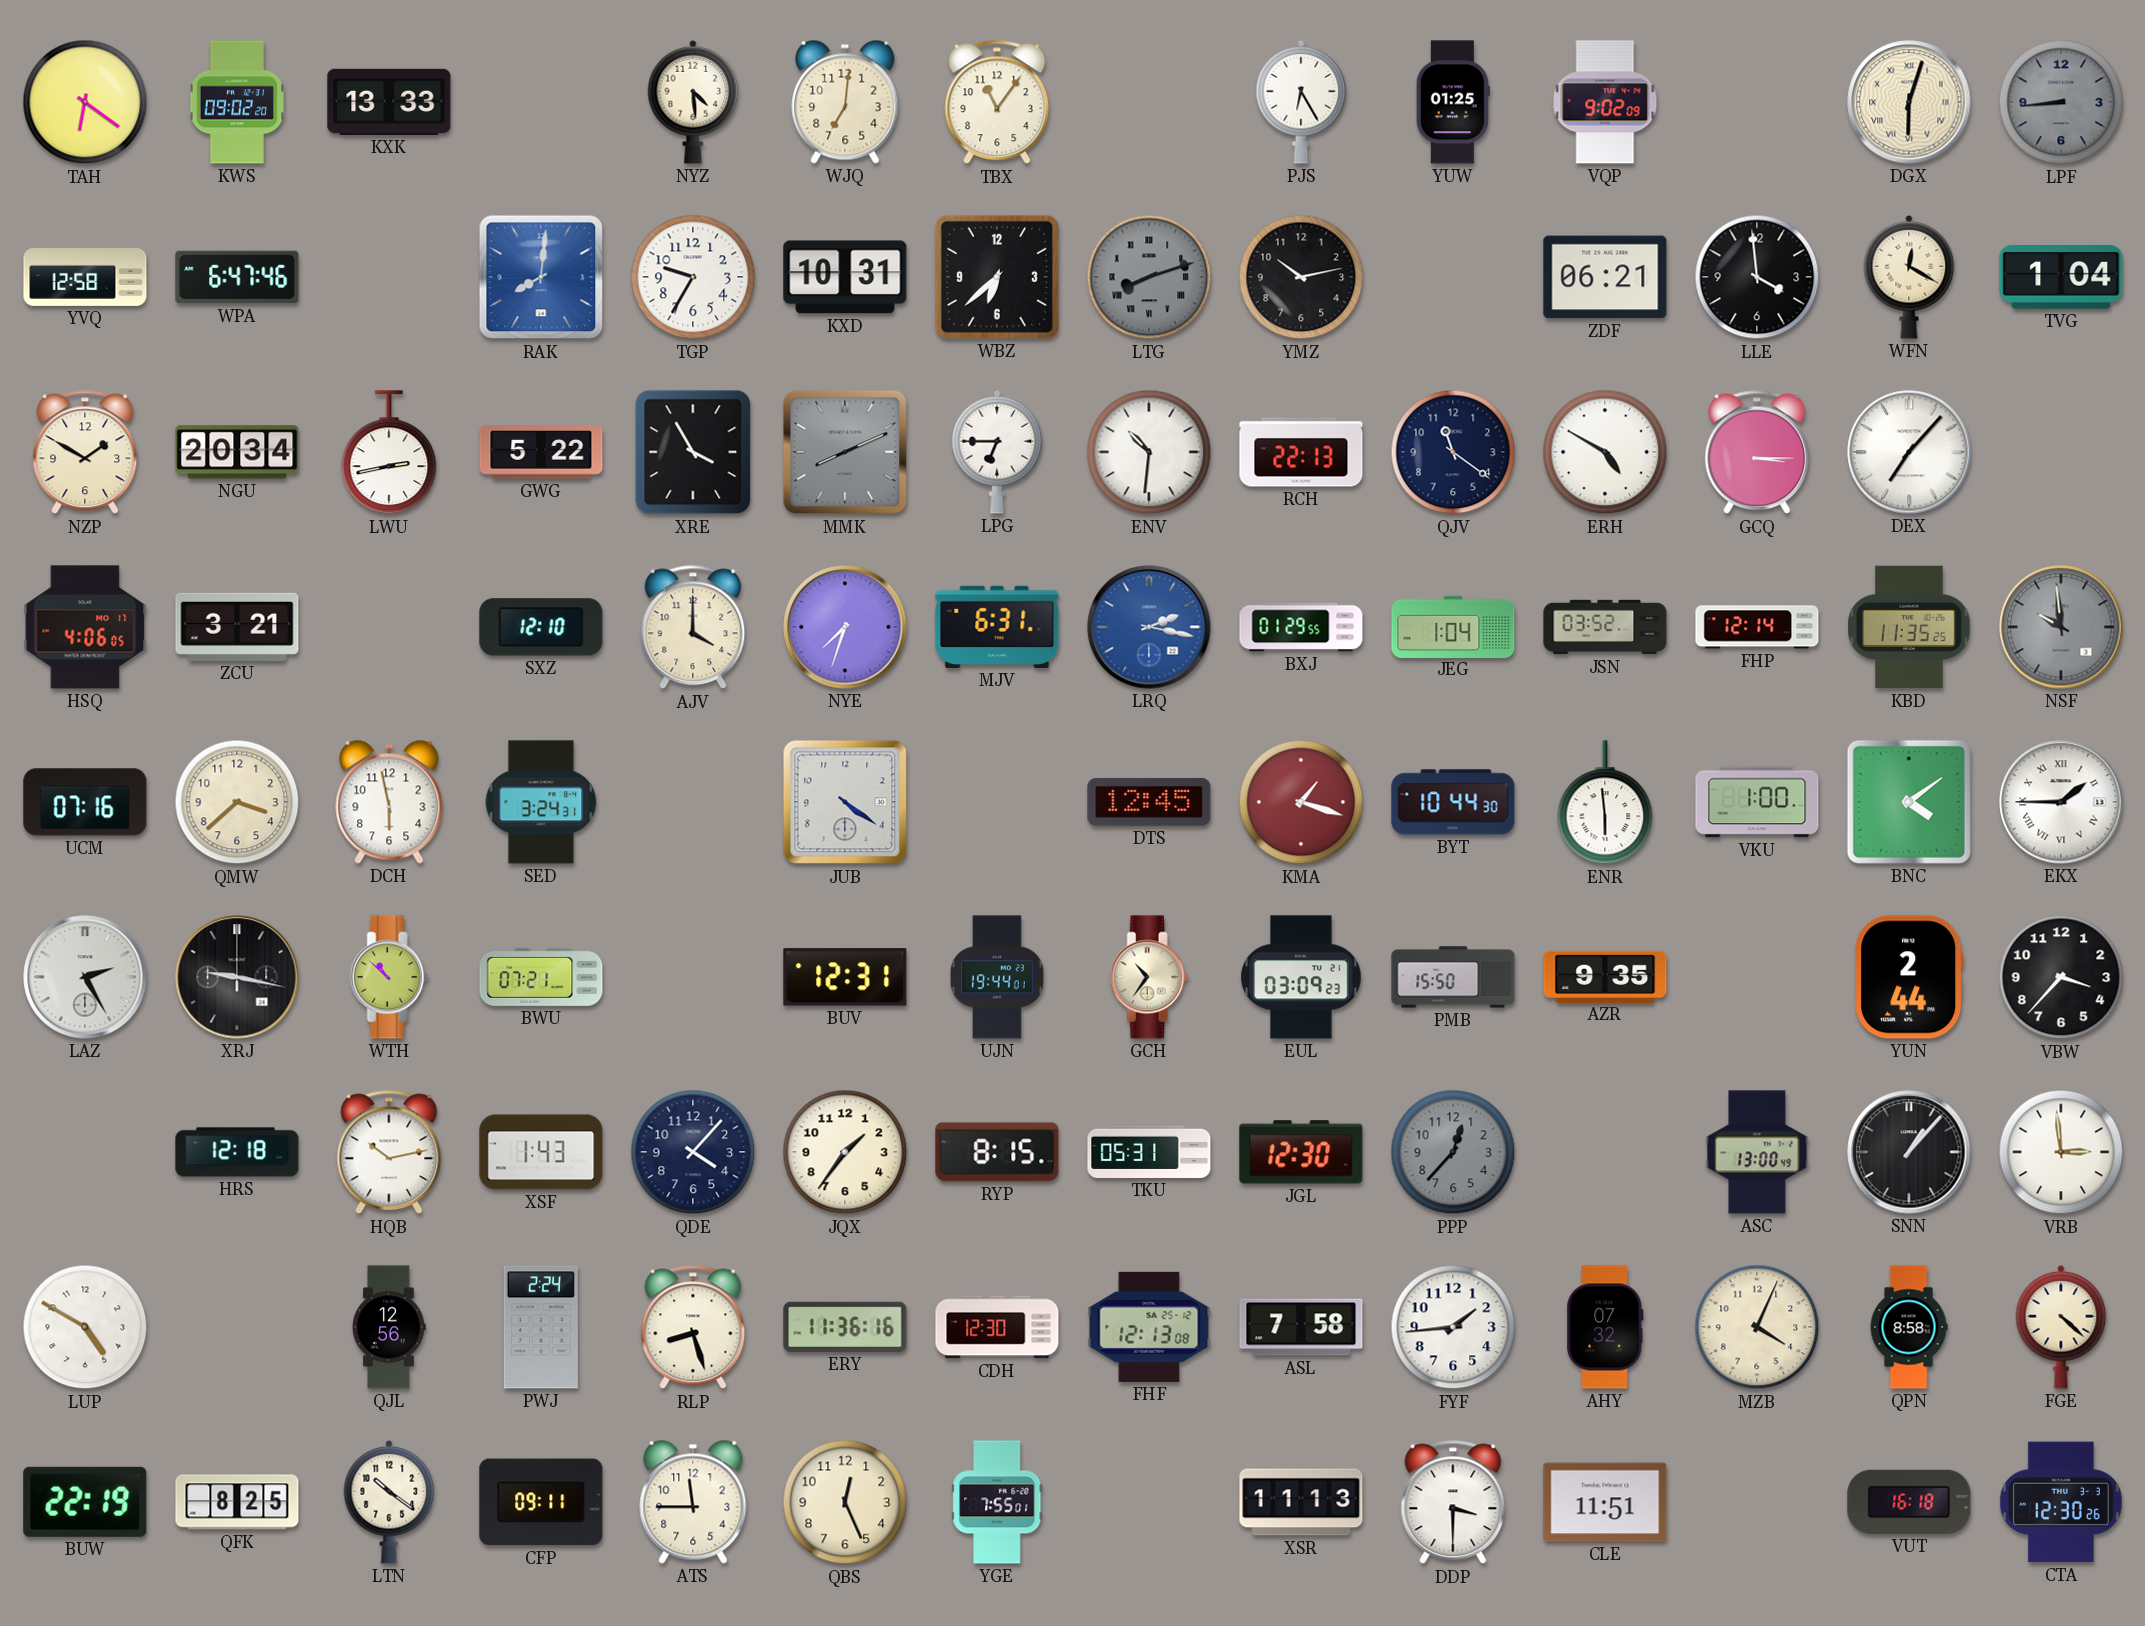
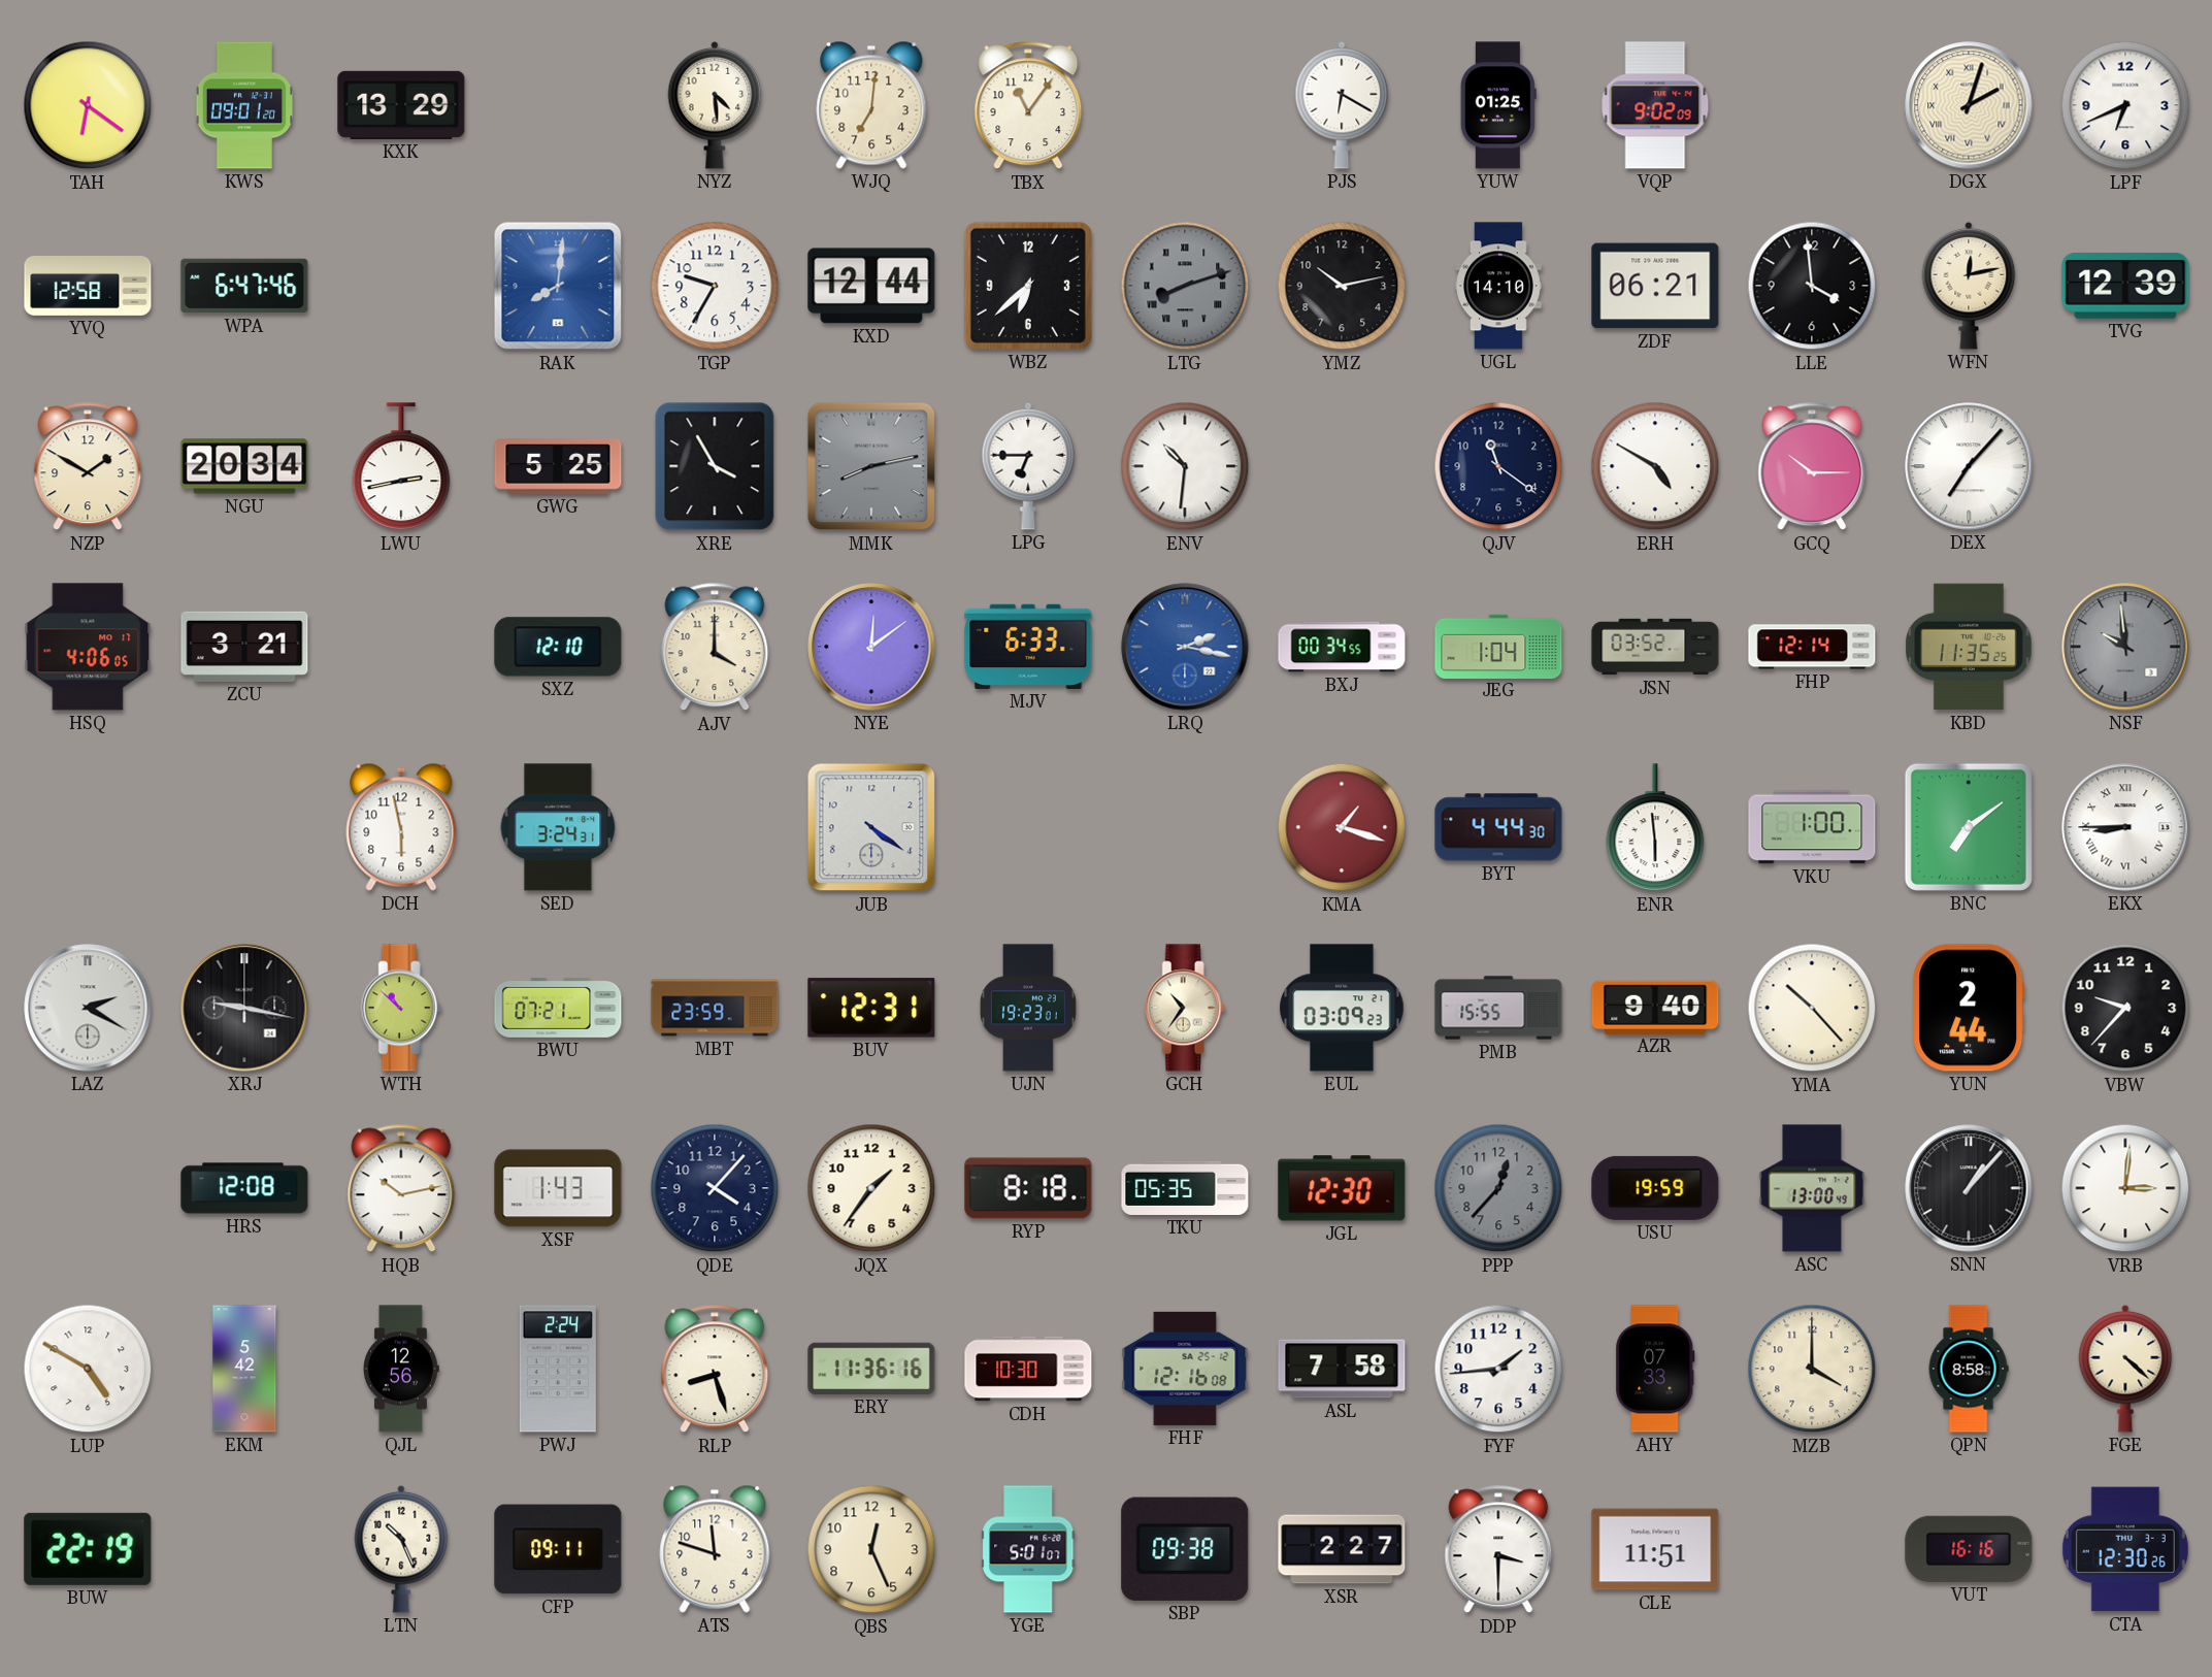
KWS: 09:02 -> 09:01
KXK: 13:33 -> 13:29
PJS: 6:25 -> 6:20
DGX: 6:03 -> 2:03
LPF: 8:44 -> 6:41
LPF dial: grey -> white
KXD: 10:31 -> 12:44
UGL: none -> 14:10
WFN: 12:20 -> 12:13
TVG: 1:04 -> 12:39
GWG: 5:22 -> 5:25
MMK: 8:11 -> 8:13
RCH: 22:13 -> none
GCQ: 3:15 -> 10:15
NYE: 7:33 -> 12:09
MJV: 6:31 -> 6:33
BXJ: 01:29 -> 00:34
UCM: 07:16 -> none
QMW: 3:38 -> none
DTS: 12:45 -> none
BYT: 10:44 -> 4:44
BNC: 4:09 -> 7:09
EKX: 1:45 -> 8:45
LAZ: 2:25 -> 2:20
MBT: none -> 23:59
UJN: 19:44 -> 19:23
PMB: 15:50 -> 15:55
AZR: 9:35 -> 9:40
YMA: none -> 10:23
VBW: 3:37 -> 9:37
HRS: 12:18 -> 12:08
RYP: 8:15 -> 8:18
TKU: 05:31 -> 05:35
USU: none -> 19:59
VRB: 2:59 -> 3:01
EKM: none -> 5:42
CDH: 12:30 -> 10:30
FHF: 12:13 -> 12:16
AHY: 07:32 -> 07:33
MZB: 4:04 -> 4:00
QFK: 8:25 -> none
LTN: 10:21 -> 10:26
ATS: 11:45 -> 11:48
YGE: 7:55 -> 5:01
SBP: none -> 09:38
XSR: 11:13 -> 2:27
VUT: 16:18 -> 16:16
